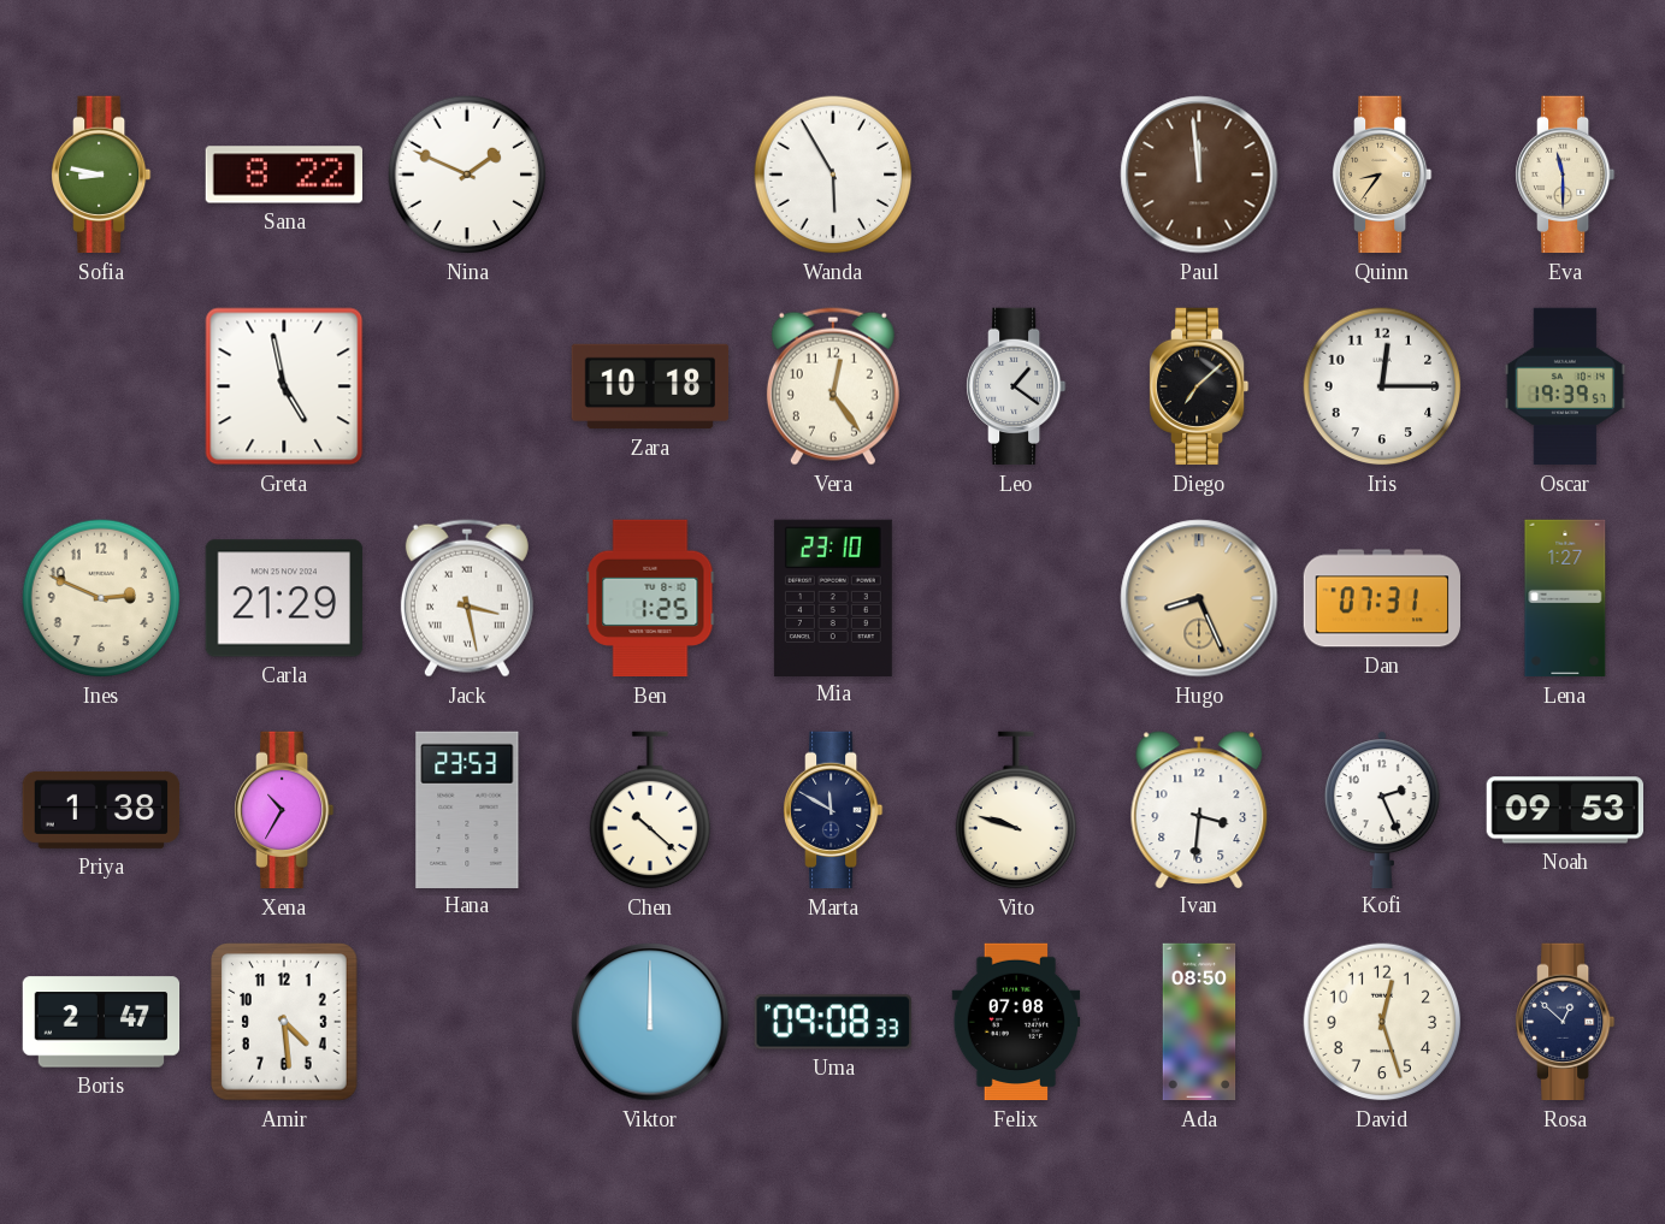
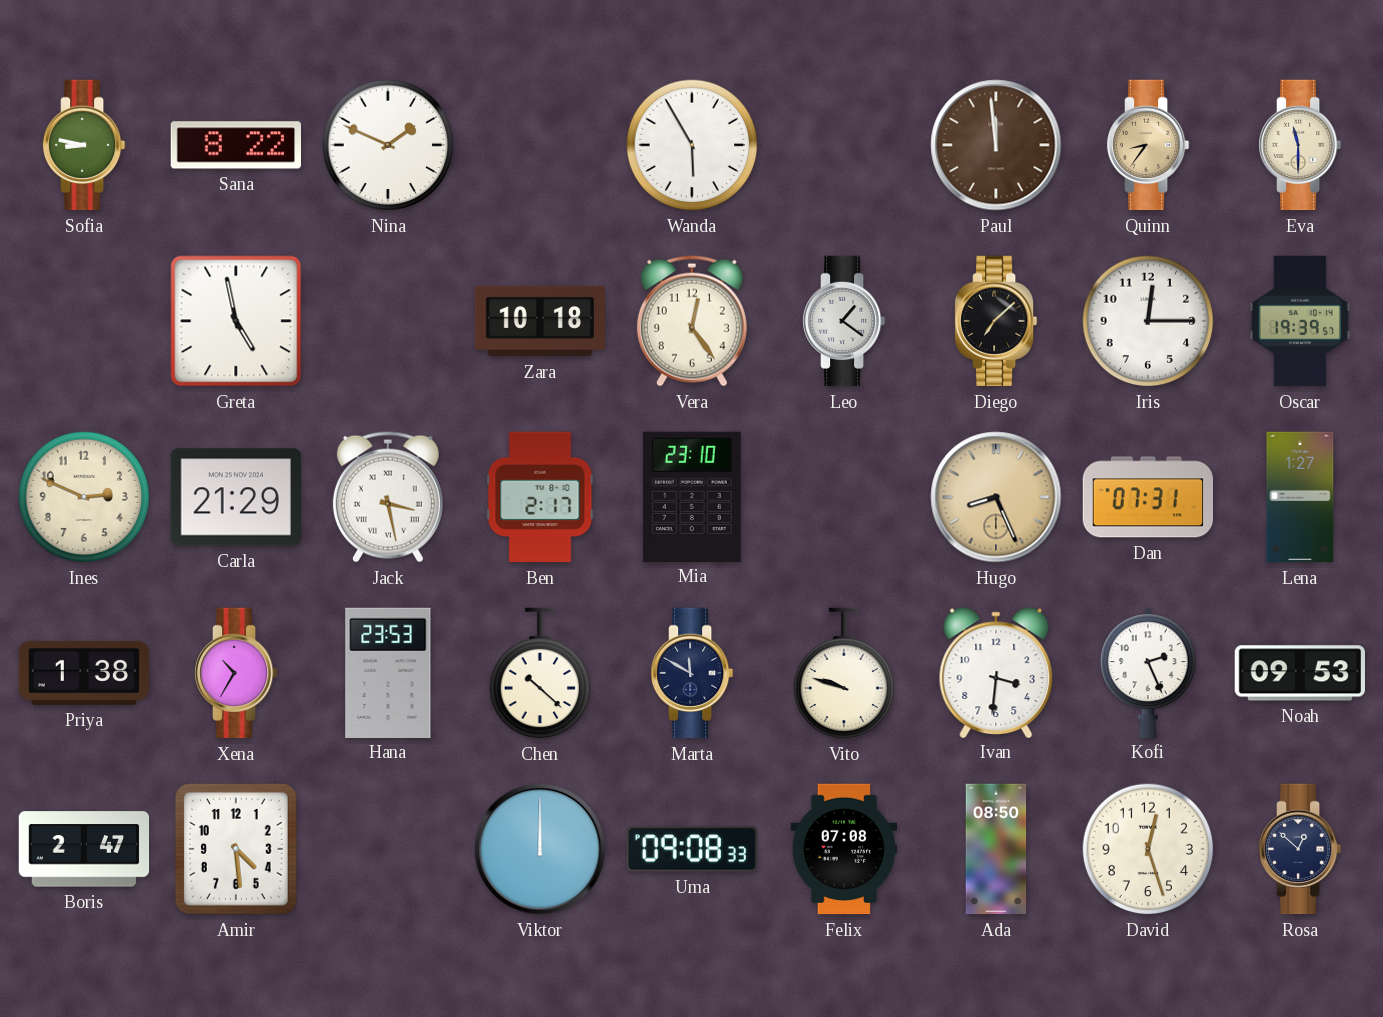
Ben: 1:25 -> 2:17
